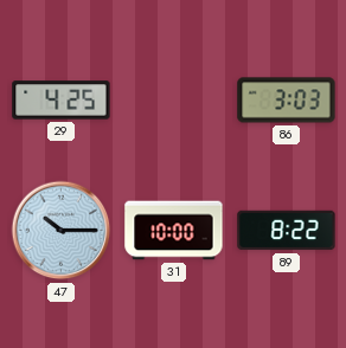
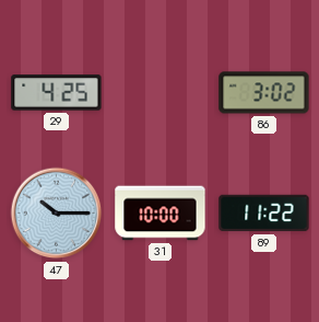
86: 3:03 -> 3:02
89: 8:22 -> 11:22
